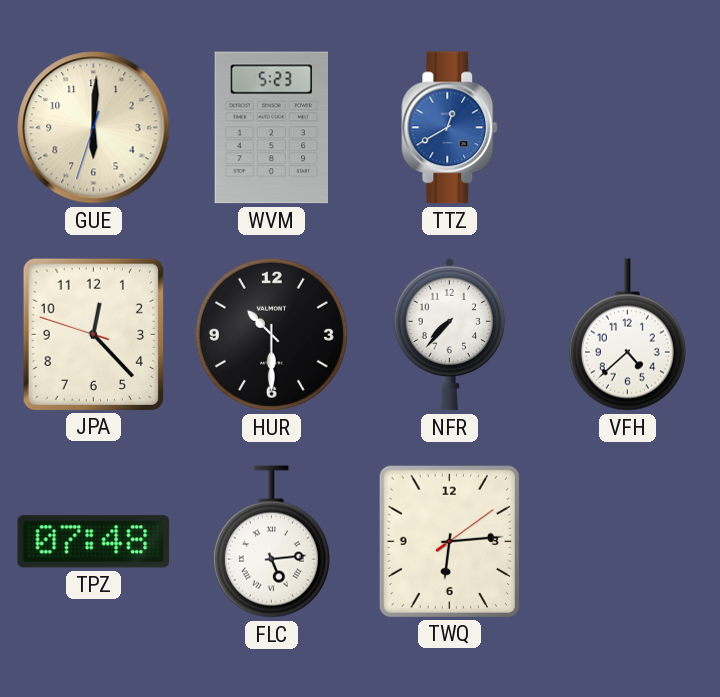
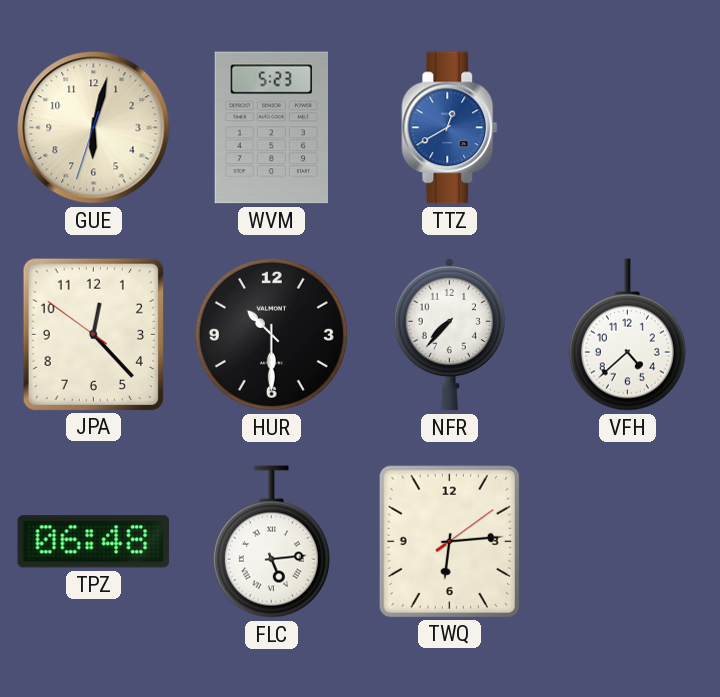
GUE: 6:00 -> 6:02
JPA: 12:22:48 -> 12:22:51
TPZ: 07:48 -> 06:48
